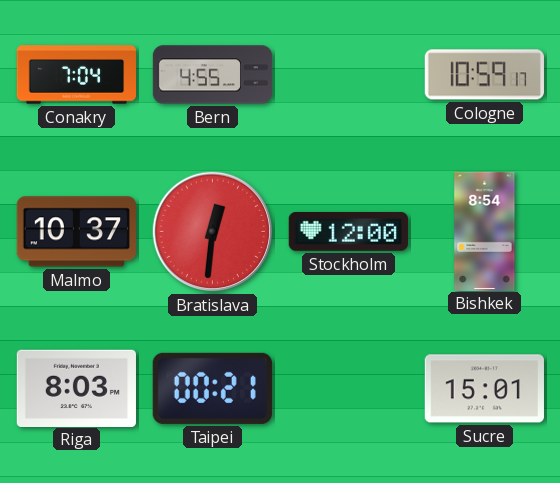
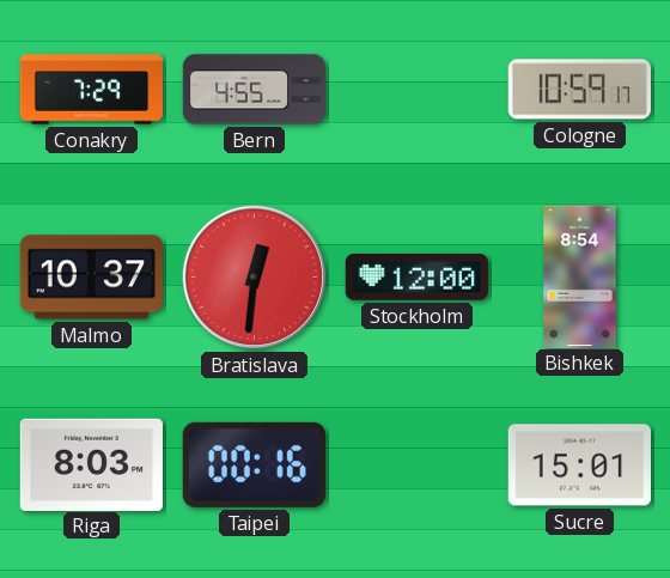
Conakry: 7:04 -> 7:29
Taipei: 00:21 -> 00:16
